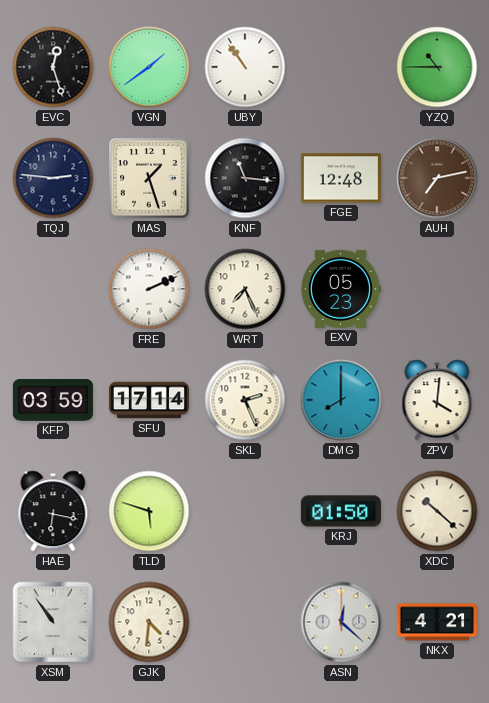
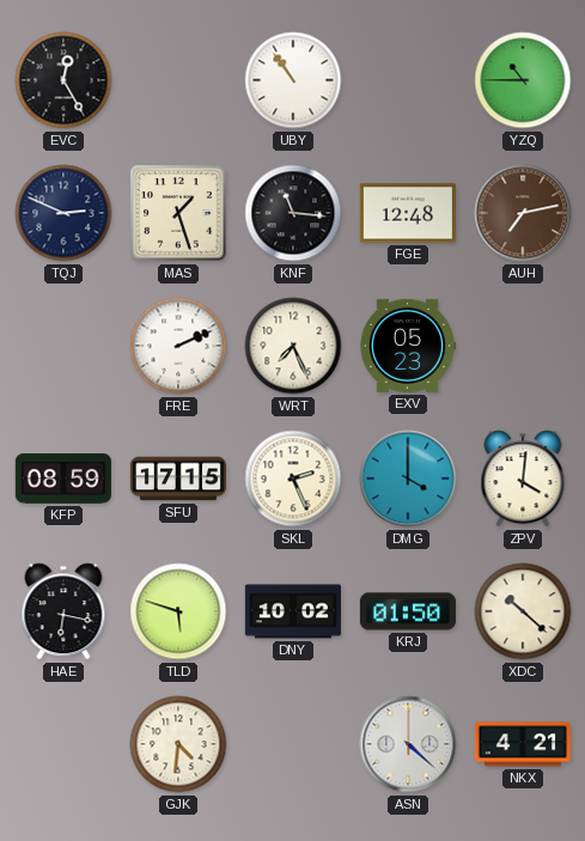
EVC: 12:27 -> 12:25
VGN: 1:39 -> none
TQJ: 2:46 -> 2:49
KFP: 03:59 -> 08:59
SFU: 17:14 -> 17:15
DMG: 8:00 -> 4:00
DNY: none -> 10:02
XSM: 10:54 -> none
ASN: 12:22 -> 4:22
